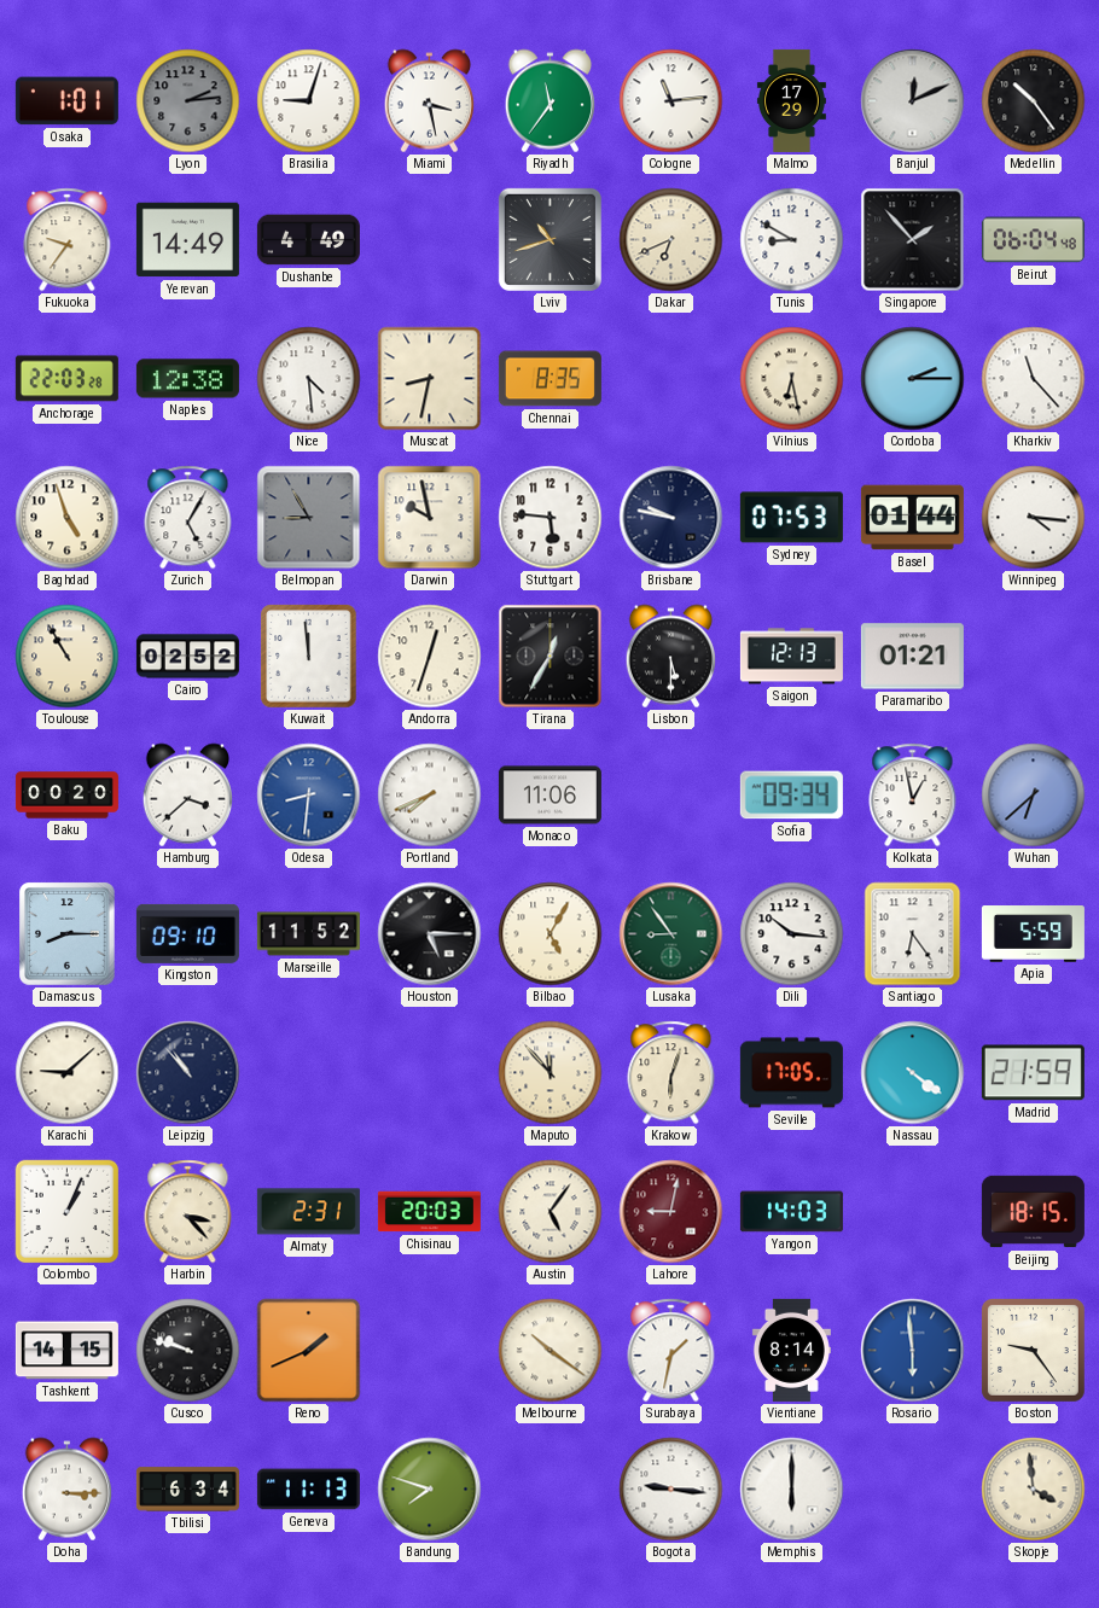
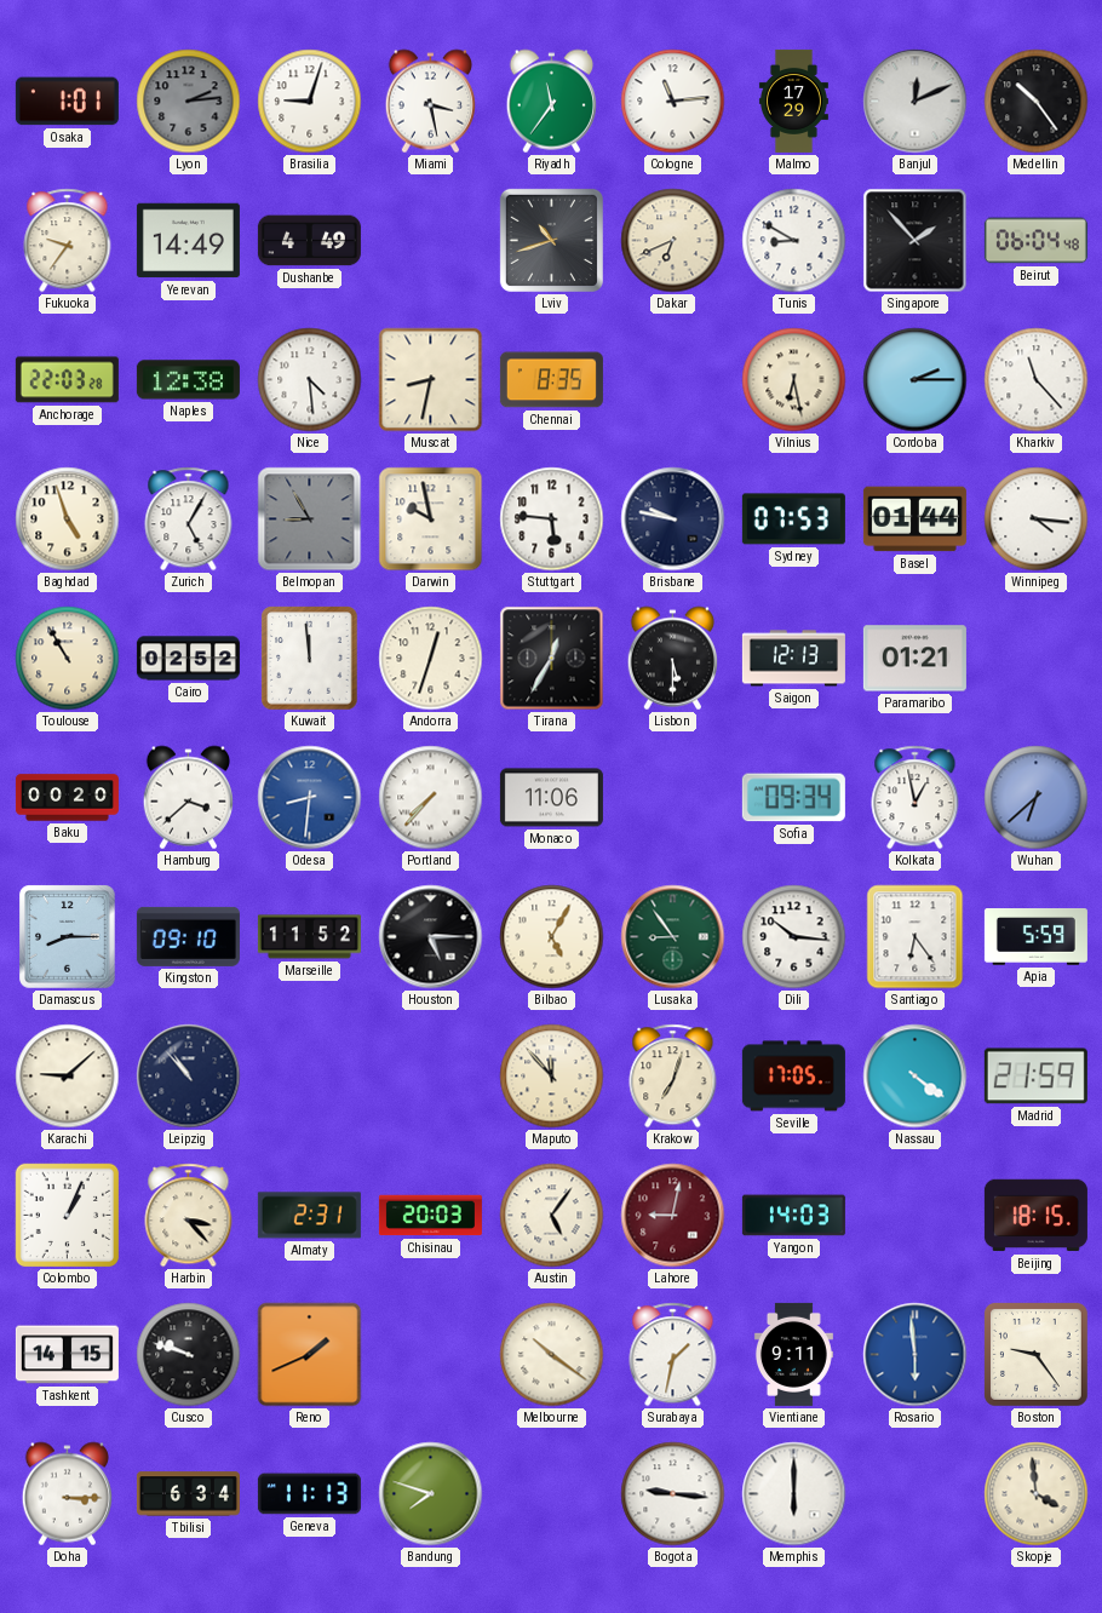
Portland: 7:41 -> 7:37
Krakow: 6:03 -> 7:03
Vientiane: 8:14 -> 9:11
